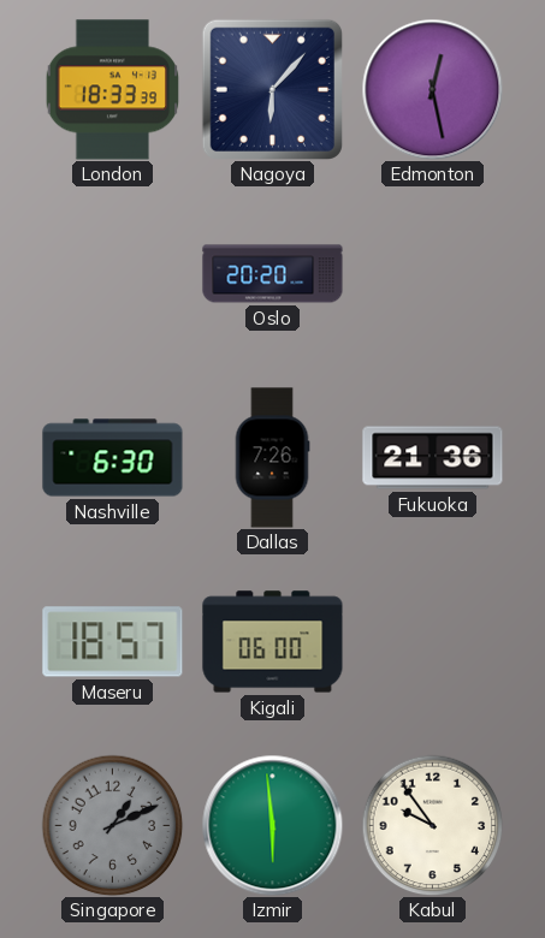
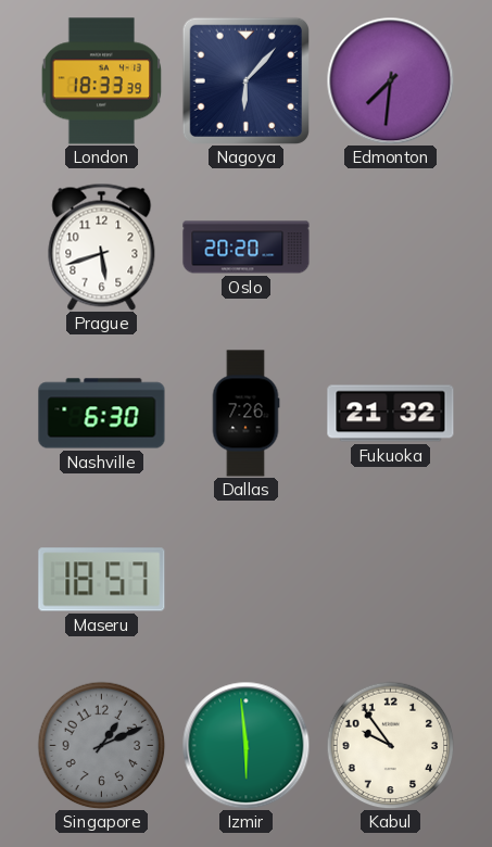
Edmonton: 12:28 -> 7:31
Prague: none -> 5:42
Fukuoka: 21:36 -> 21:32
Kigali: 06:00 -> none
